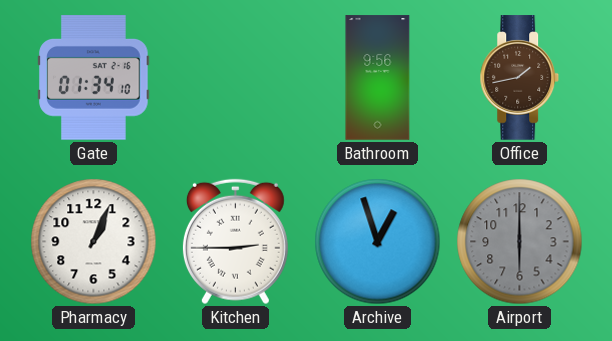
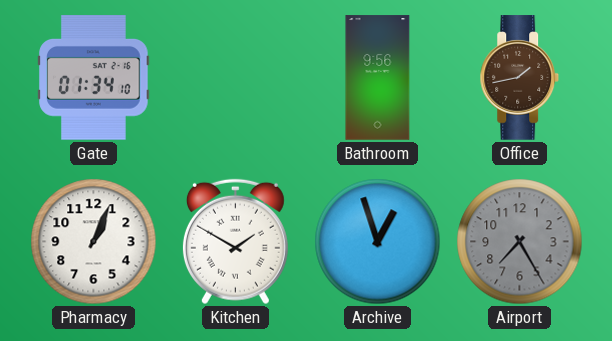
Kitchen: 2:45 -> 1:50
Airport: 6:00 -> 7:25
